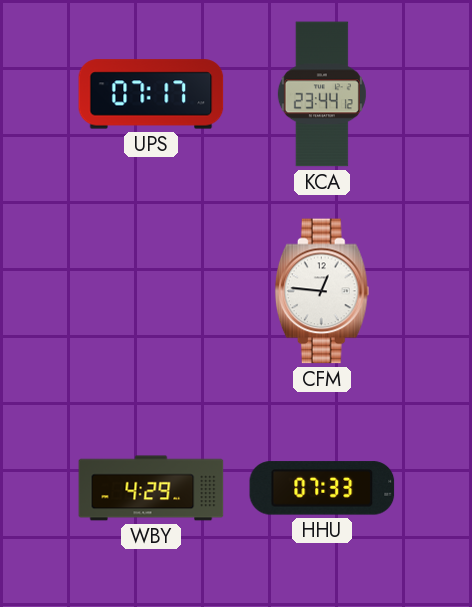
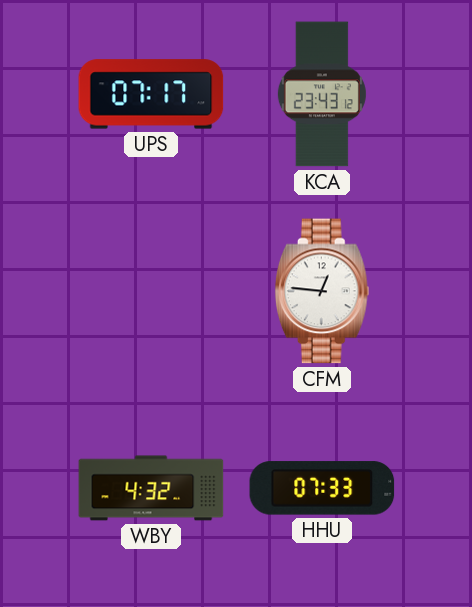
KCA: 23:44 -> 23:43
WBY: 4:29 -> 4:32
